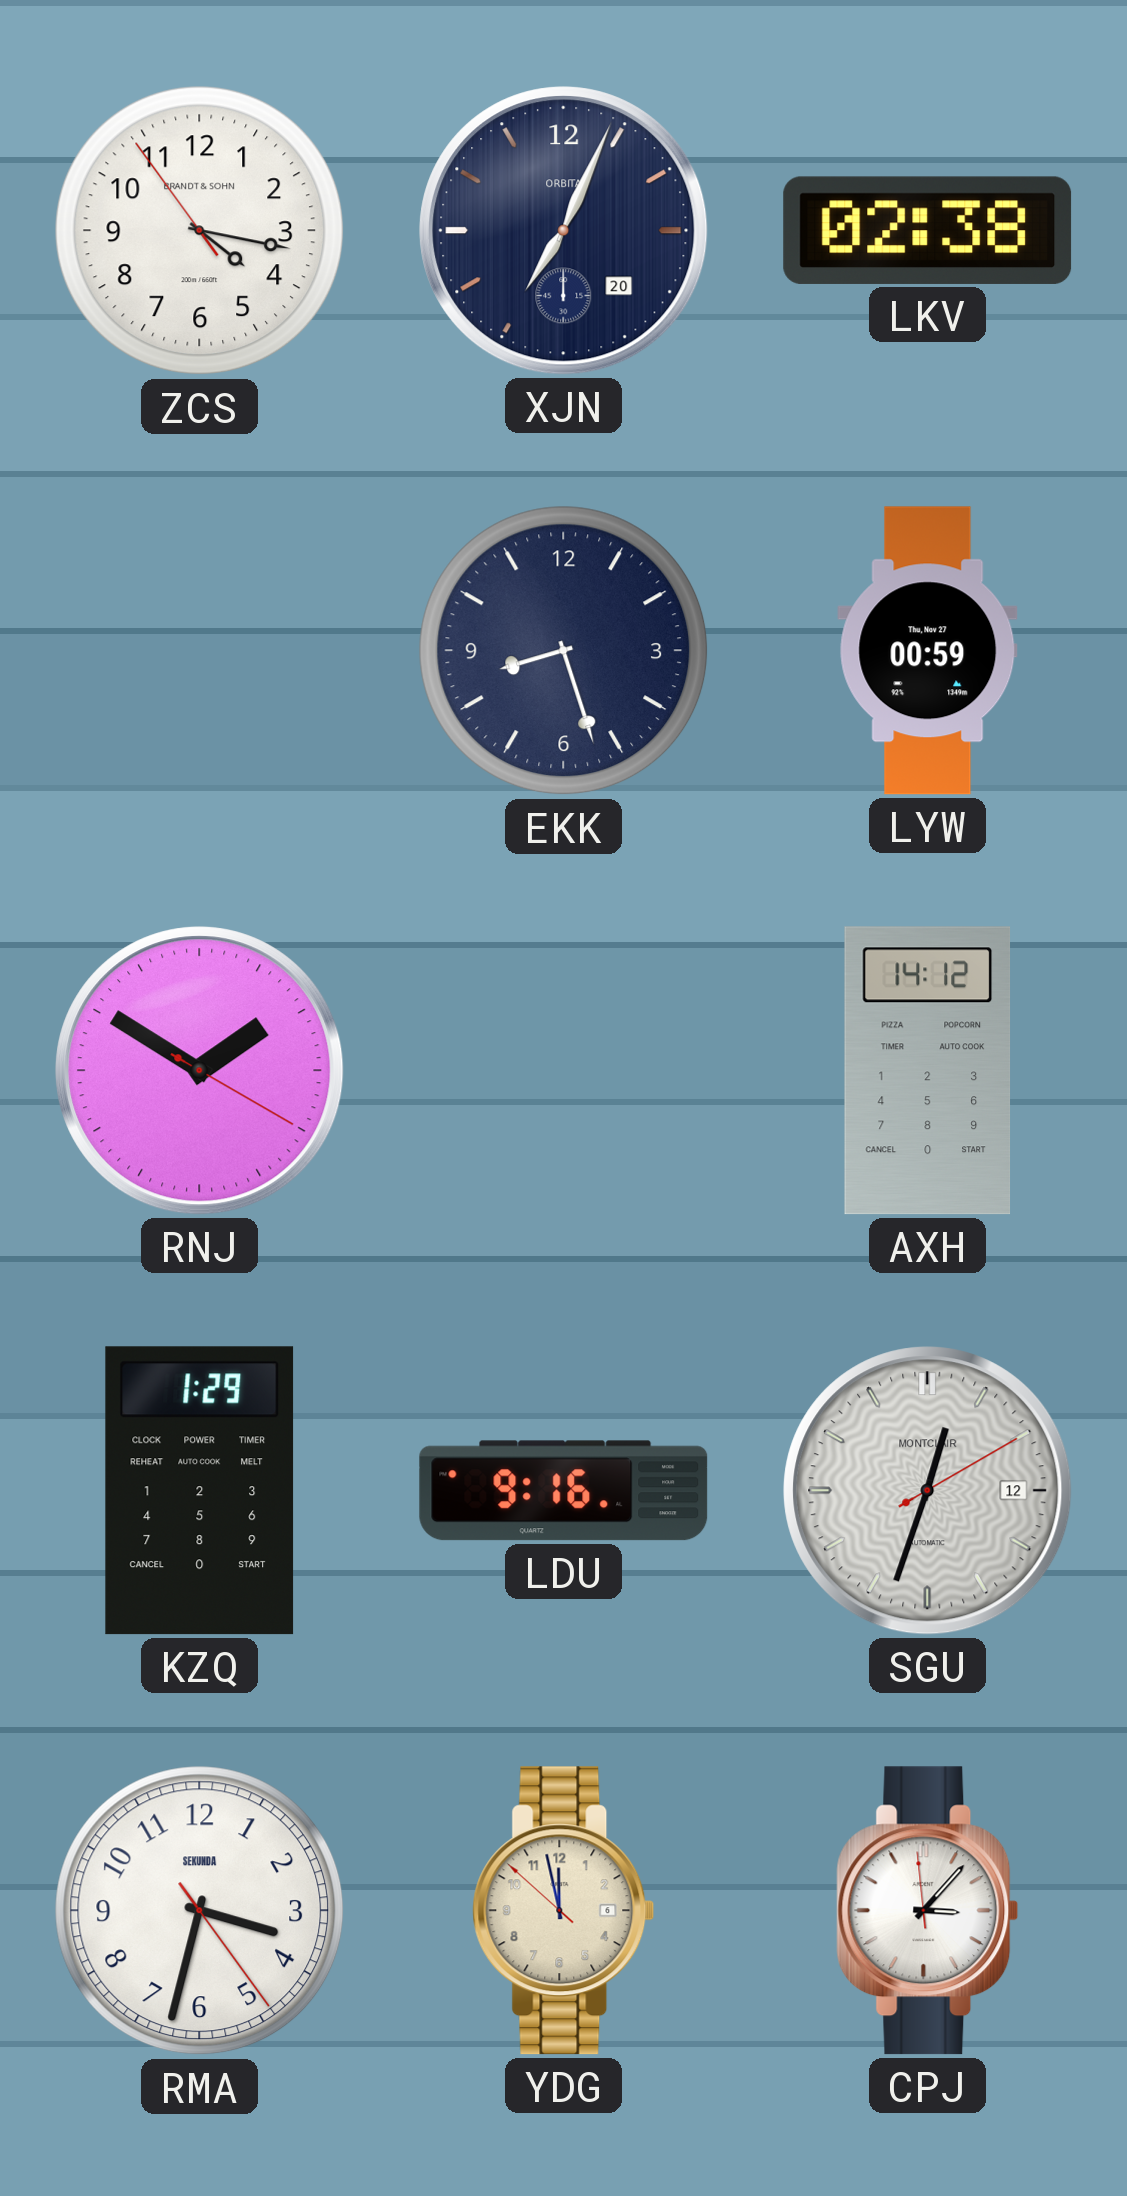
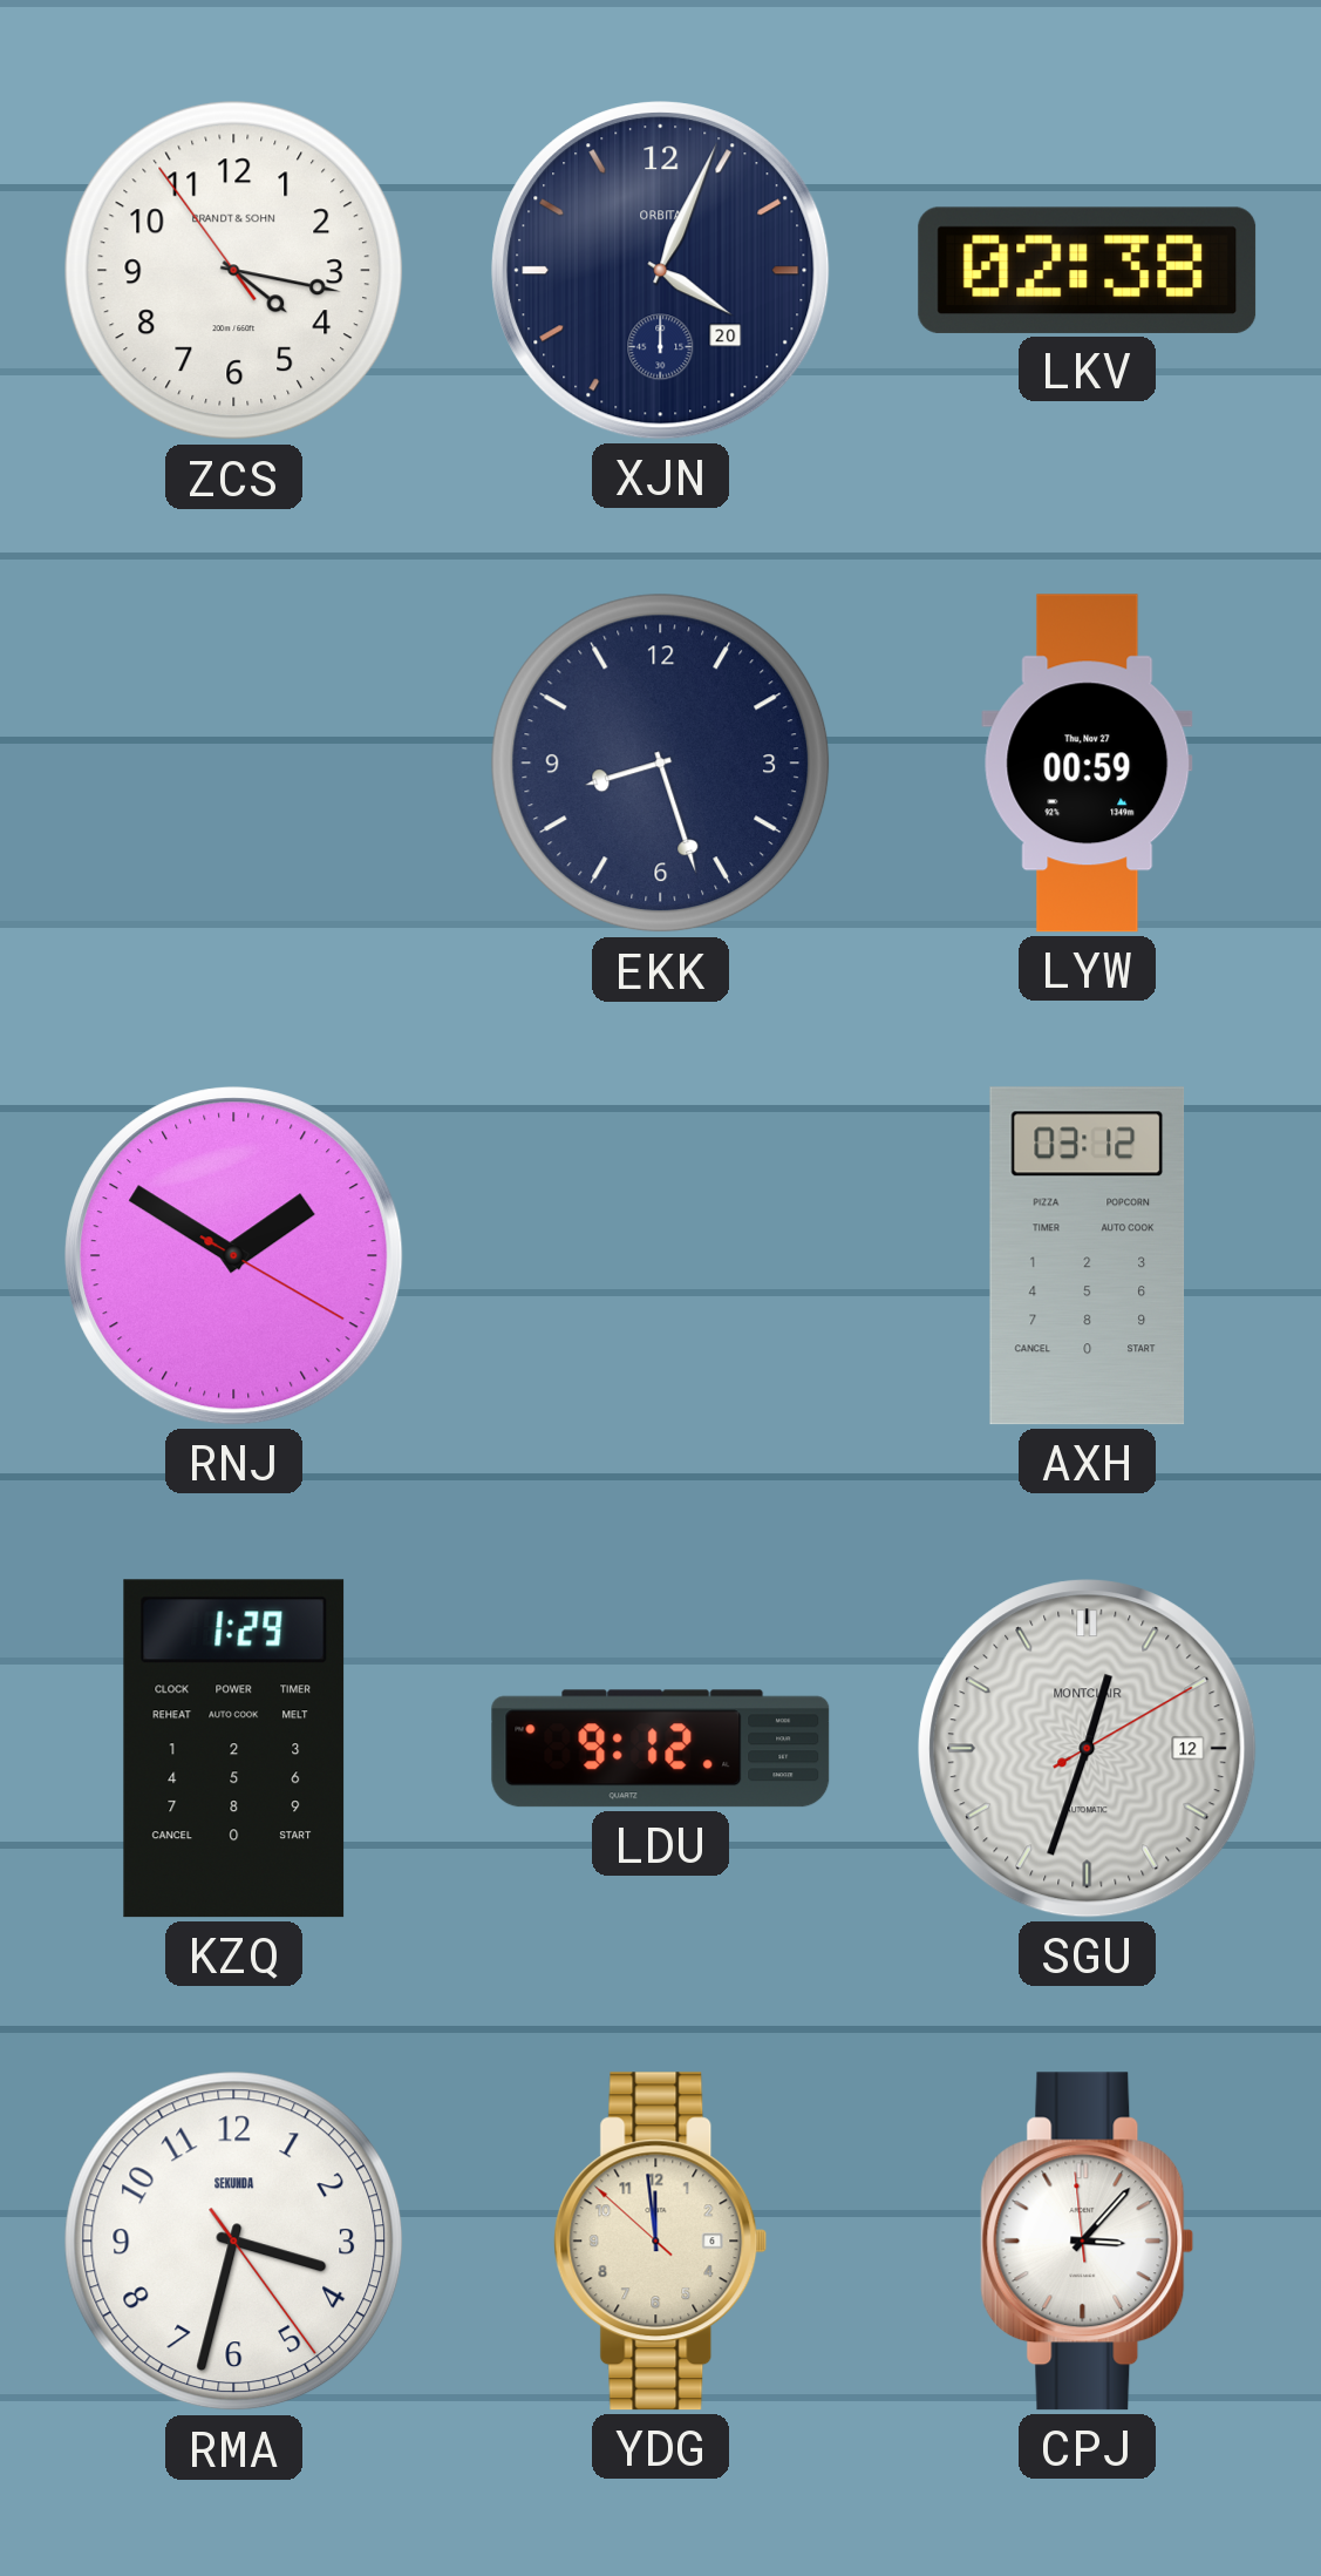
XJN: 7:04 -> 4:04
AXH: 14:12 -> 03:12
LDU: 9:16 -> 9:12
YDG: 11:57 -> 11:58
